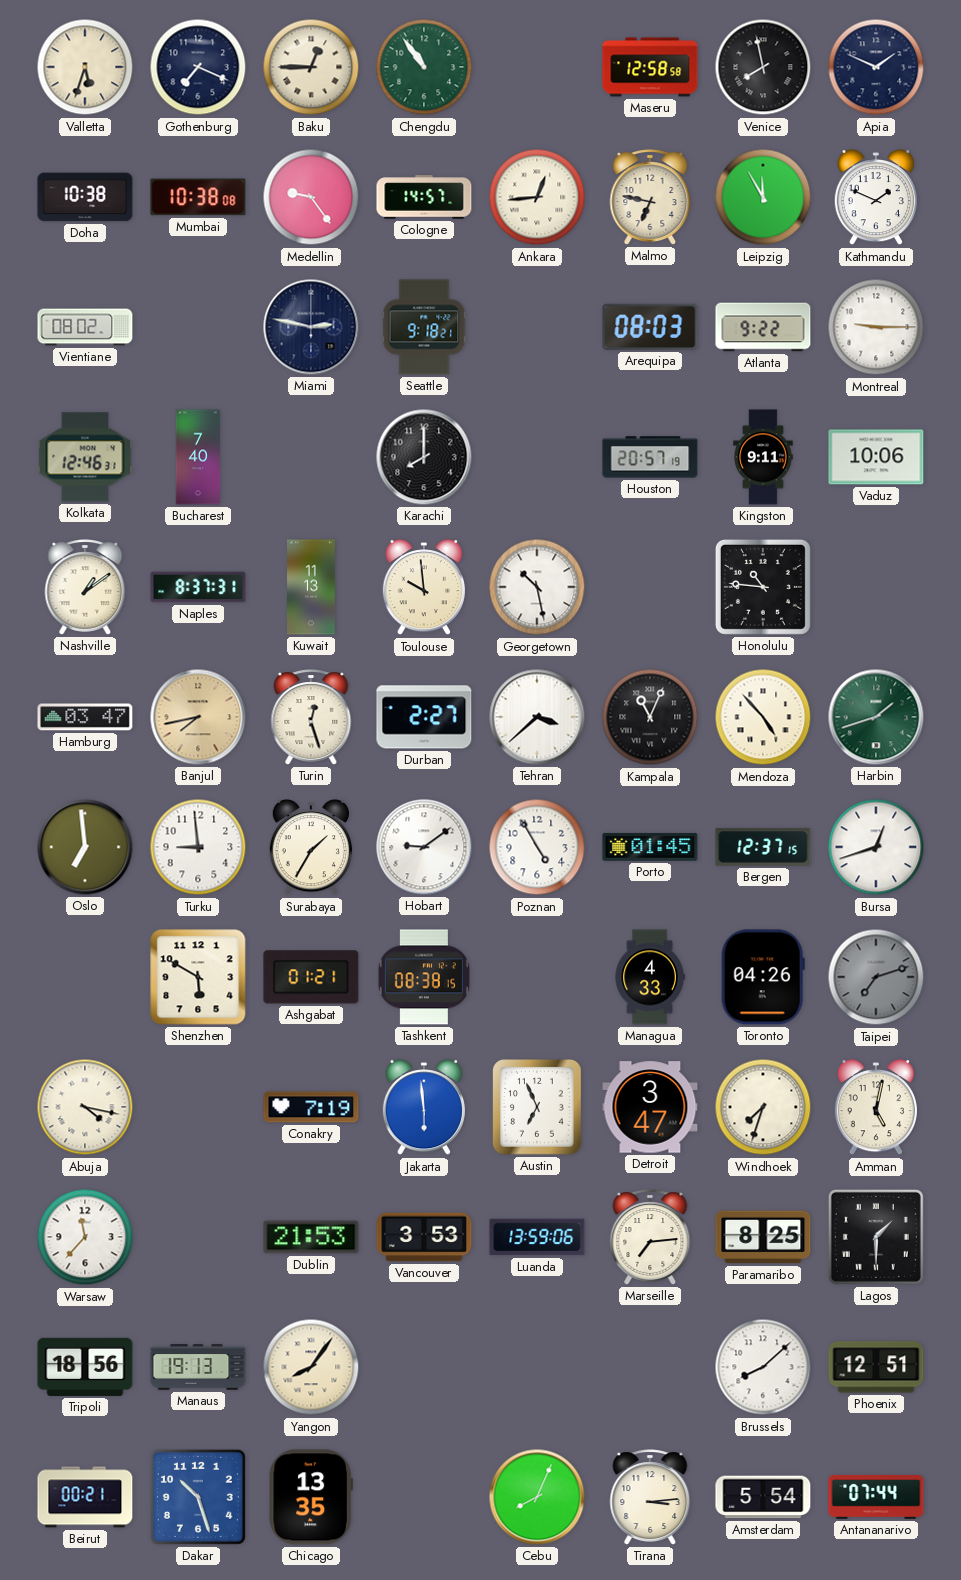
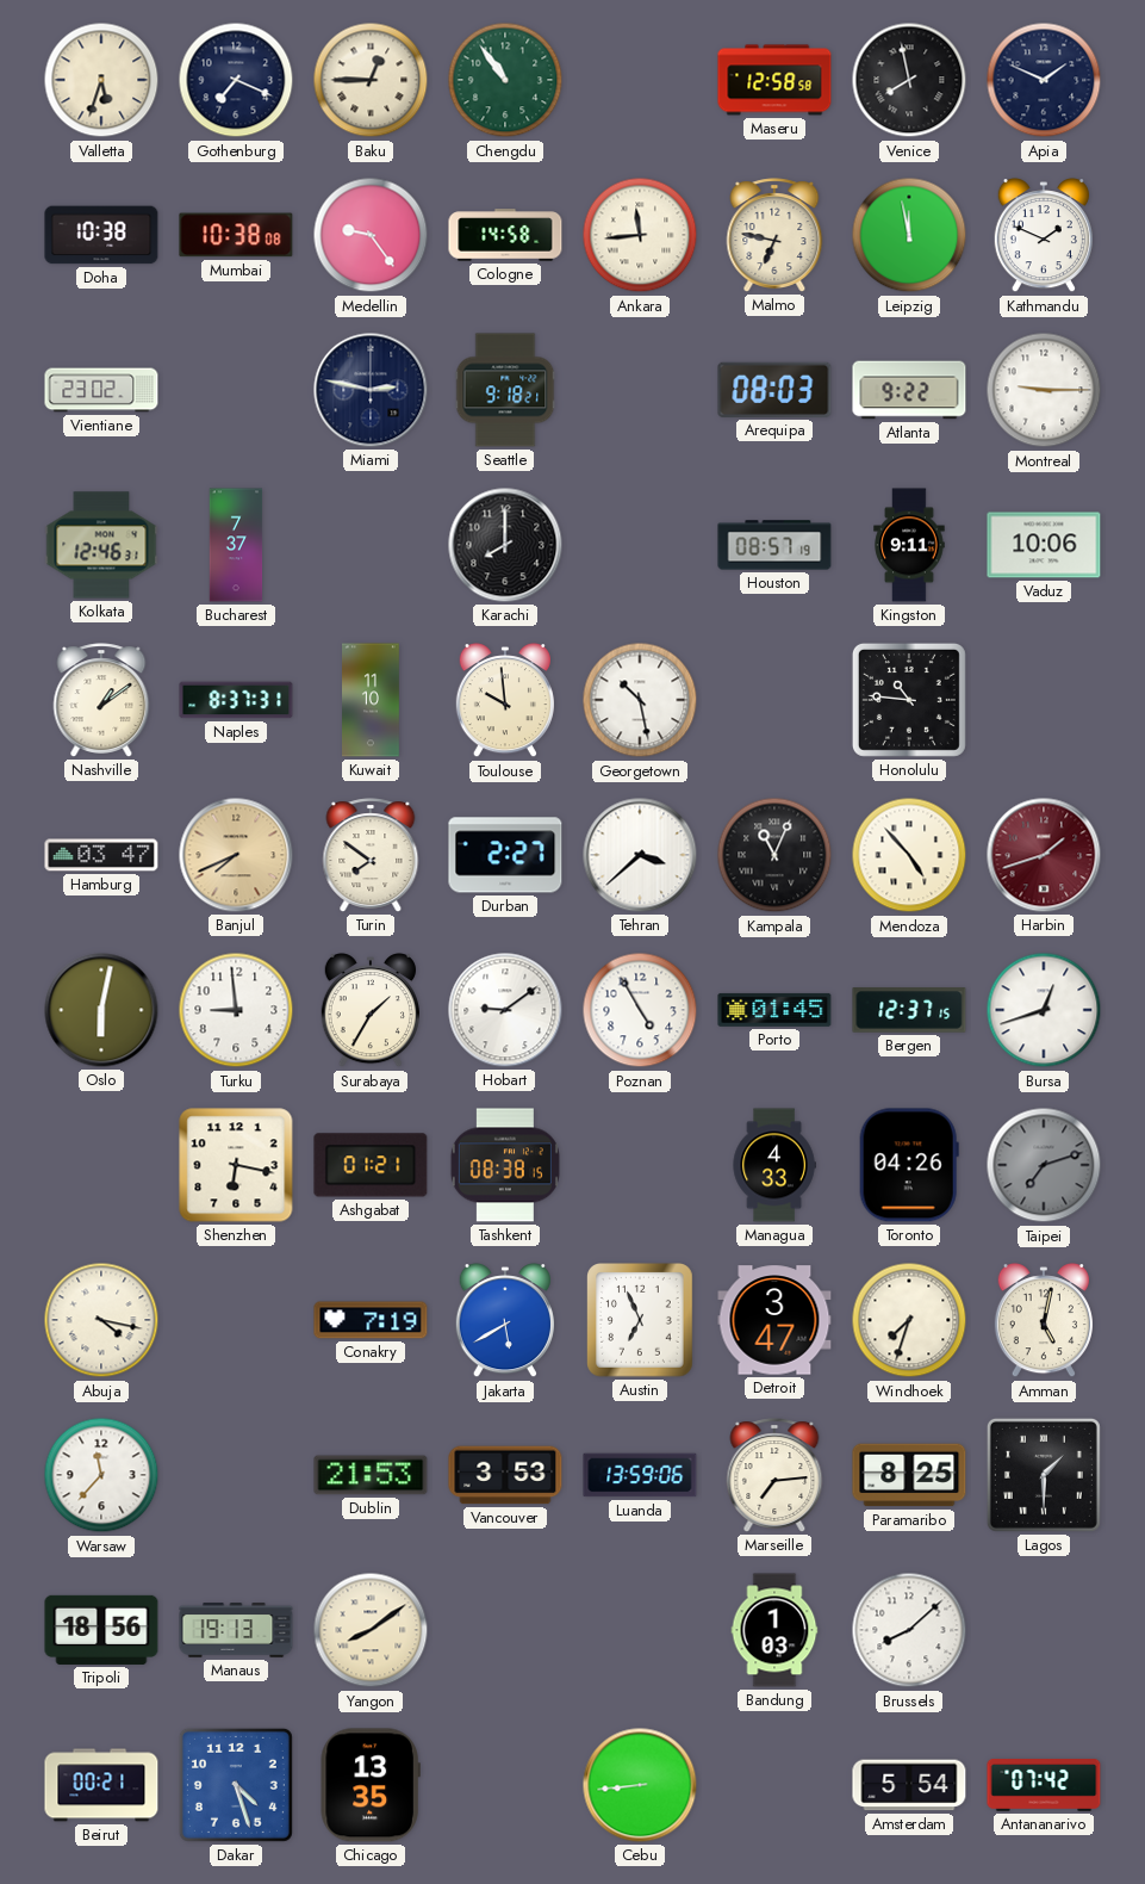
Cologne: 14:57 -> 14:58
Ankara: 12:44 -> 11:44
Leipzig: 11:55 -> 11:58
Vientiane: 08:02 -> 23:02
Bucharest: 7:40 -> 7:37
Houston: 20:57 -> 08:57
Kuwait: 11:13 -> 11:10
Banjul: 7:43 -> 7:41
Turin: 12:27 -> 7:51
Harbin dial: green -> burgundy
Oslo: 6:59 -> 6:02
Shenzhen: 5:50 -> 6:17
Jakarta: 5:59 -> 5:40
Yangon: 8:06 -> 8:09
Bandung: none -> 1:03
Phoenix: 12:51 -> none
Dakar: 10:27 -> 4:27
Cebu: 8:04 -> 8:44
Tirana: 3:14 -> none
Antananarivo: 07:44 -> 07:42
